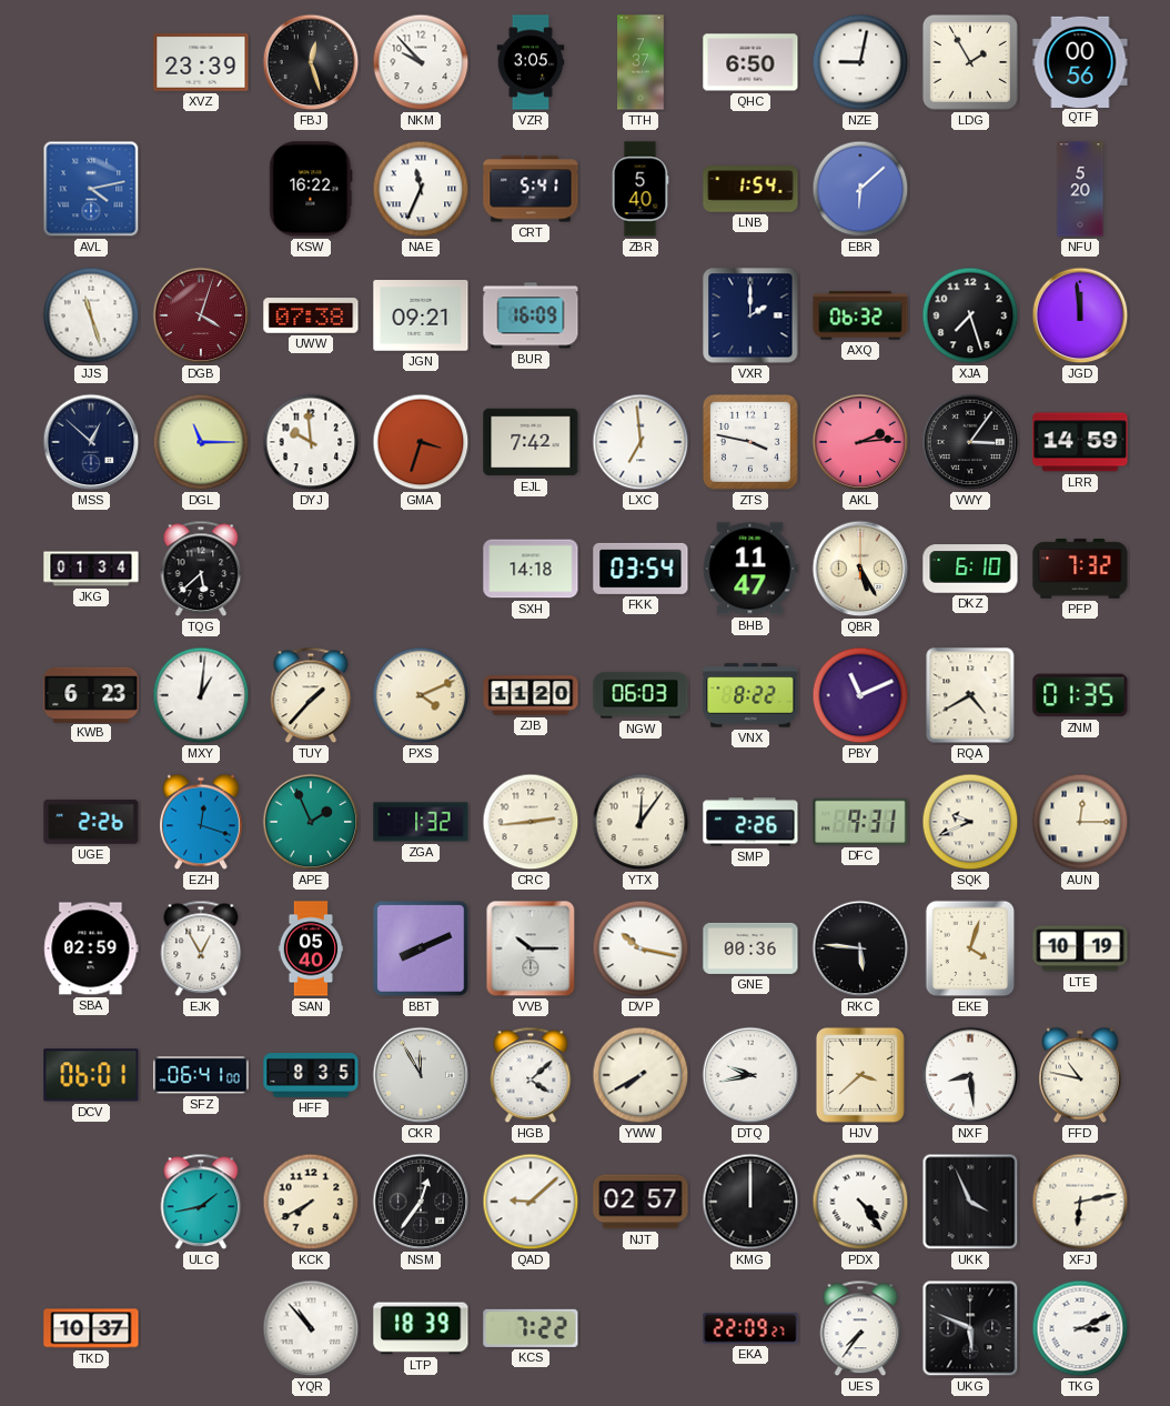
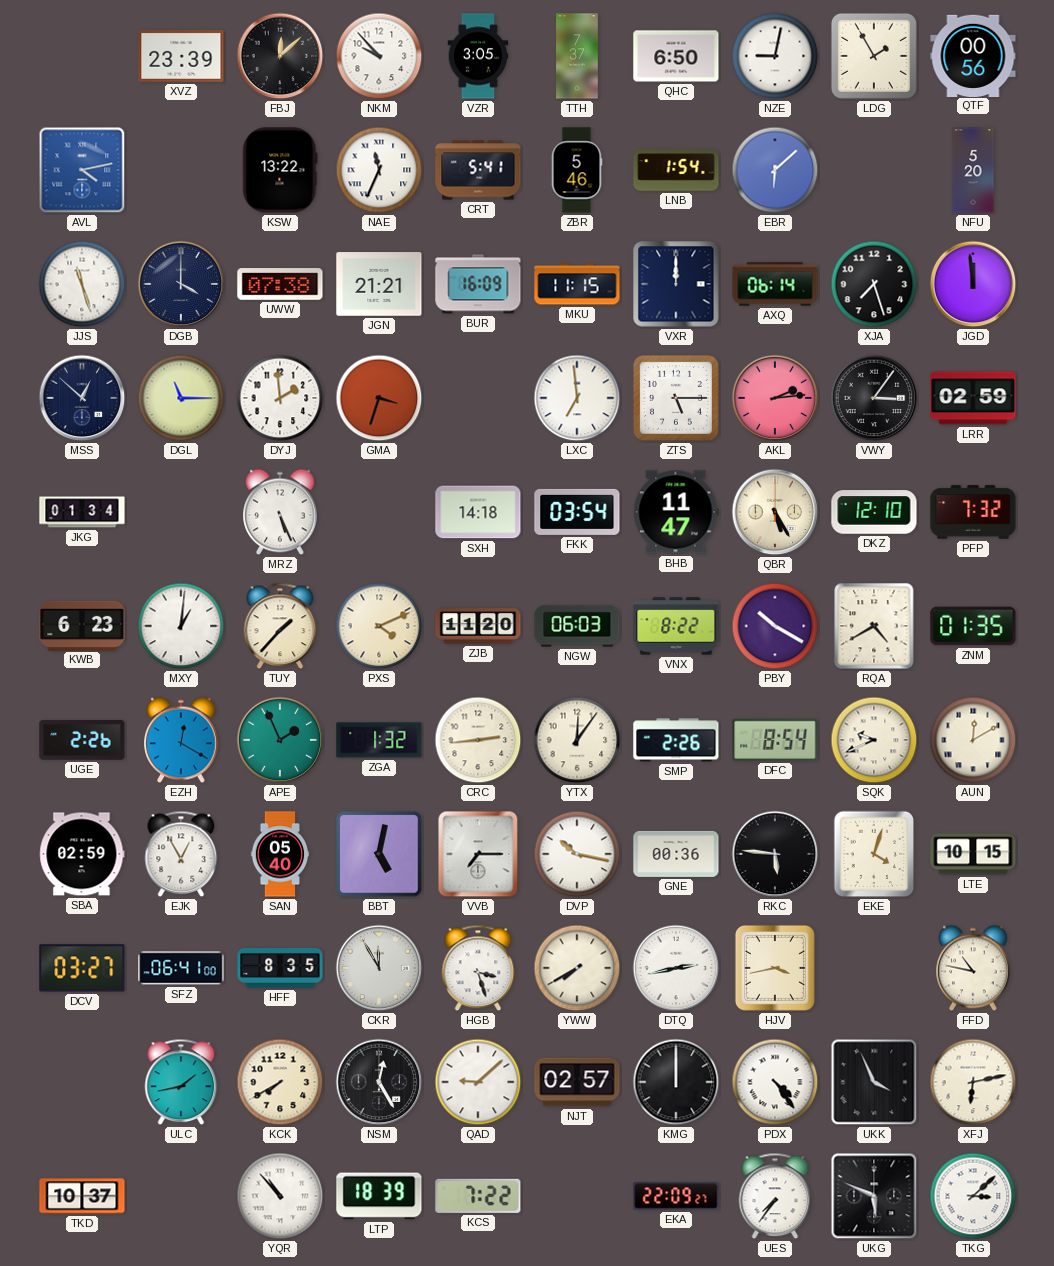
FBJ: 12:27 -> 12:08
KSW: 16:22 -> 13:22
ZBR: 5:40 -> 5:46
DGB: 4:03 -> 4:00
DGB dial: burgundy -> navy
JGN: 09:21 -> 21:21
MKU: none -> 11:15
VXR: 2:00 -> 12:00
AXQ: 06:32 -> 06:14
DYJ: 9:59 -> 1:59
EJL: 7:42 -> none
ZTS: 3:47 -> 5:15
LRR: 14:59 -> 02:59
TQG: 5:38 -> none
MRZ: none -> 5:26
DKZ: 6:10 -> 12:10
PBY: 11:11 -> 10:20
EZH: 12:18 -> 12:20
DFC: 9:31 -> 8:54
AUN: 12:15 -> 12:10
BBT: 8:11 -> 5:02
VVB: 10:15 -> 7:15
LTE: 10:19 -> 10:15
DCV: 06:01 -> 03:27
HGB: 4:08 -> 3:27
DTQ: 9:43 -> 2:43
HJV: 3:38 -> 3:43
NXF: 8:29 -> none
NSM: 12:36 -> 12:25
TKG: 3:11 -> 3:08
